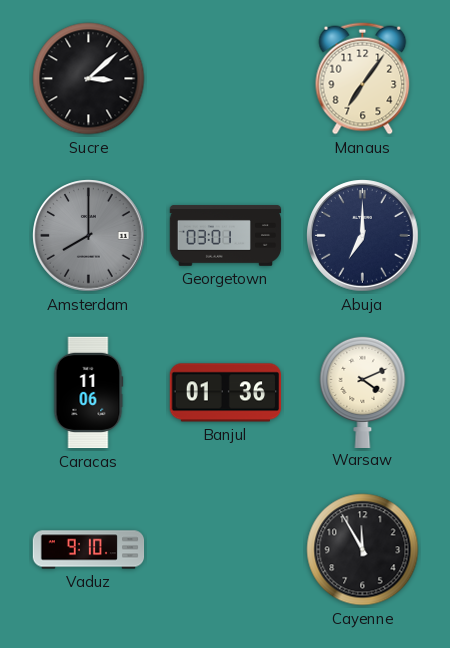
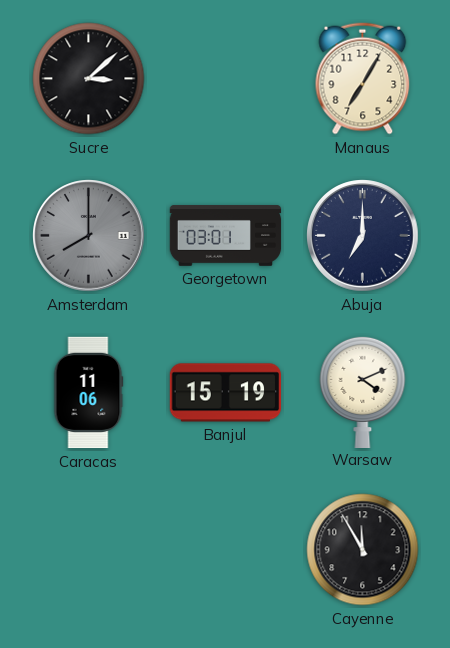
Manaus: 7:06 -> 7:05
Banjul: 01:36 -> 15:19
Vaduz: 9:10 -> none
